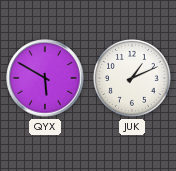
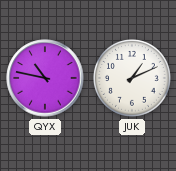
QYX: 5:50 -> 10:47
